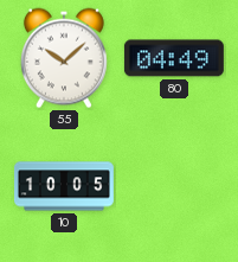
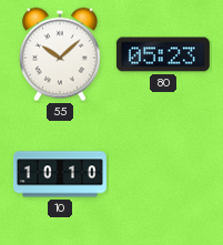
80: 04:49 -> 05:23
10: 10:05 -> 10:10
